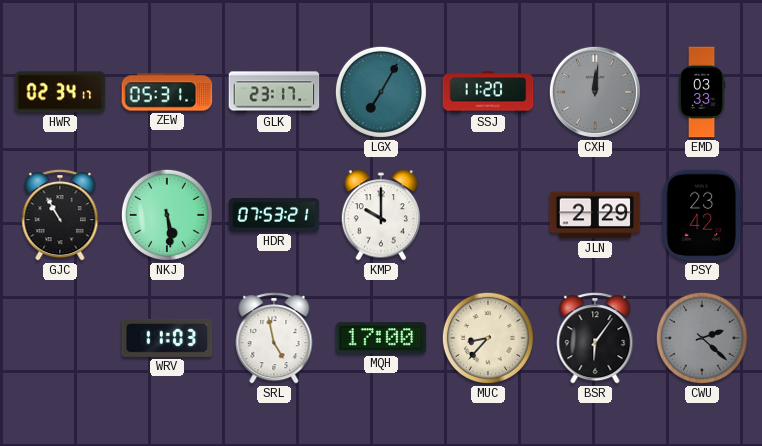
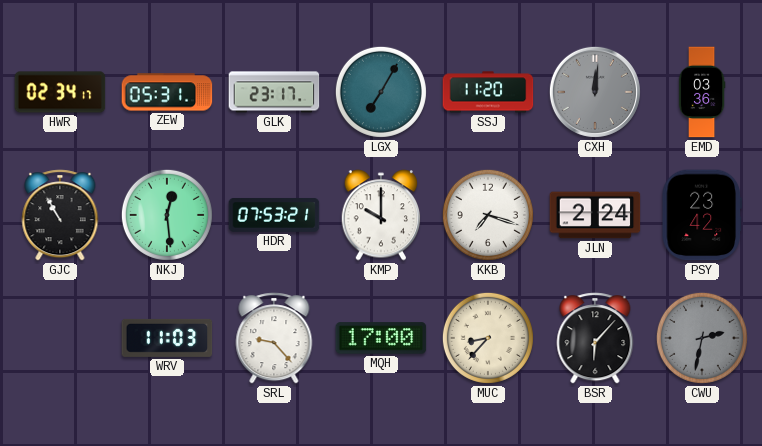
EMD: 03:33 -> 03:36
NKJ: 5:29 -> 12:29
KKB: none -> 7:18
JLN: 2:29 -> 2:24
SRL: 4:58 -> 9:23
BSR: 6:06 -> 6:07
CWU: 2:22 -> 2:32
